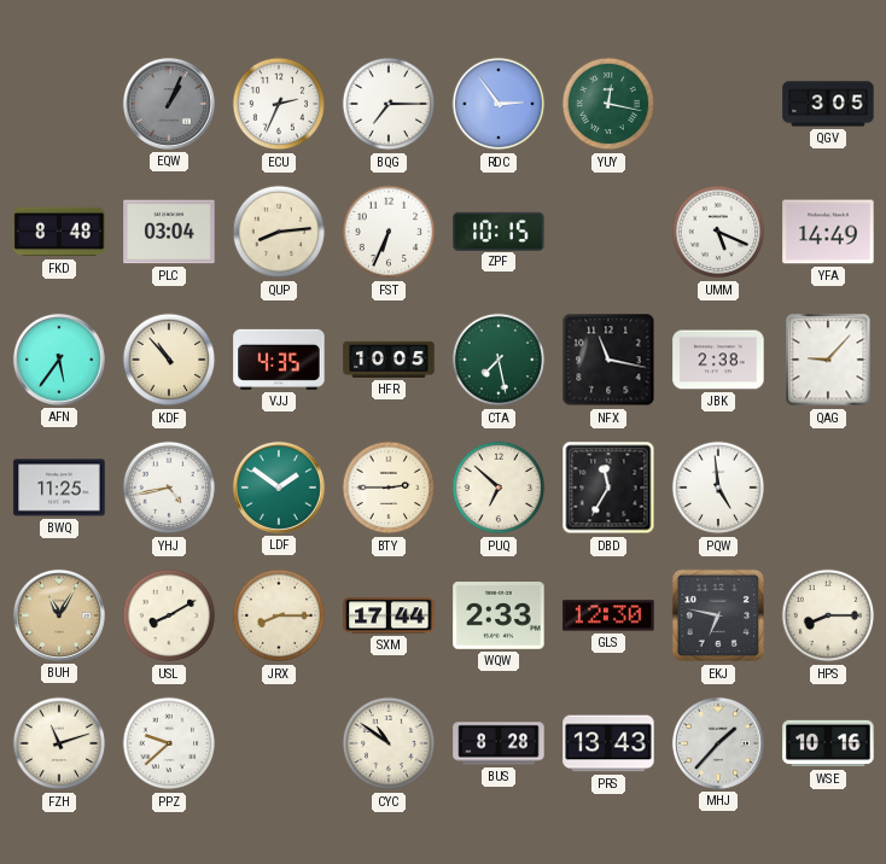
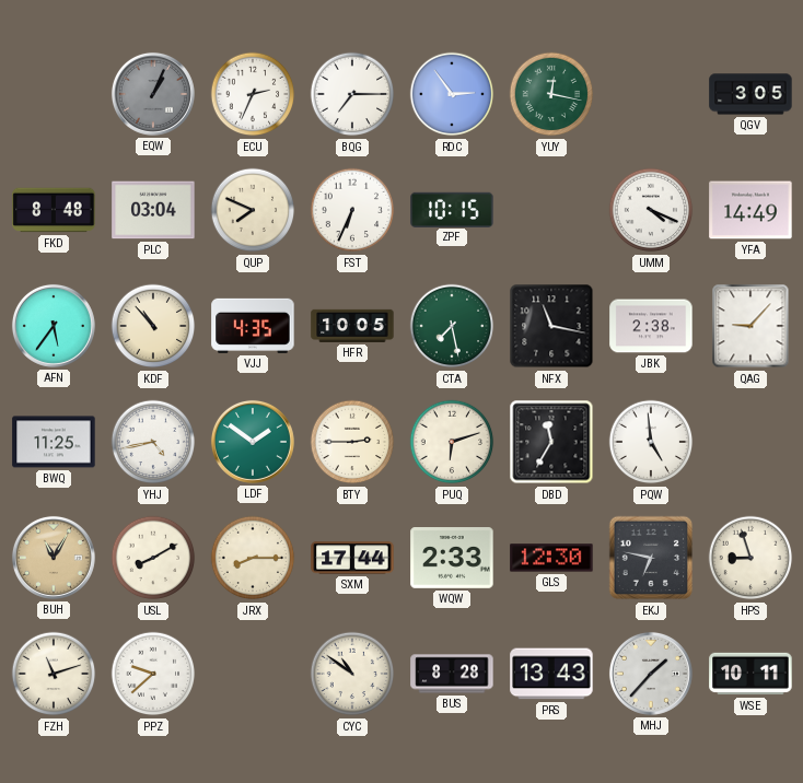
QUP: 8:14 -> 7:49
UMM: 5:19 -> 4:19
PUQ: 6:52 -> 6:12
HPS: 8:15 -> 8:57
WSE: 10:16 -> 10:11
